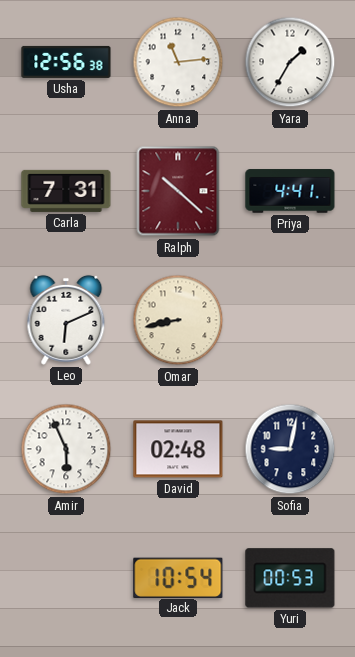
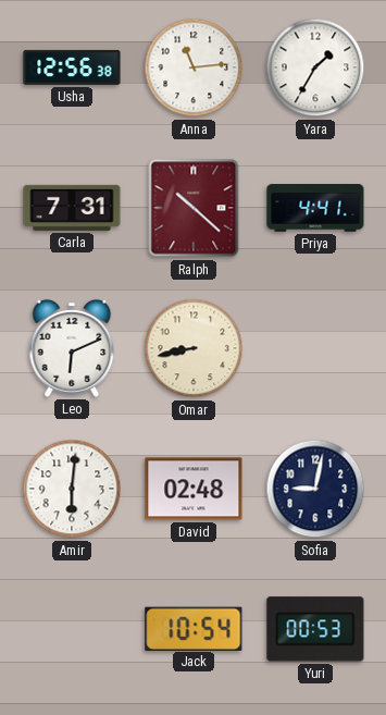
Amir: 5:56 -> 6:01
